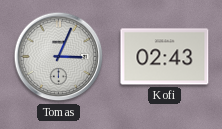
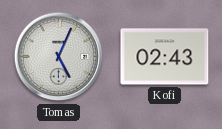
Tomas: 3:04 -> 5:04
